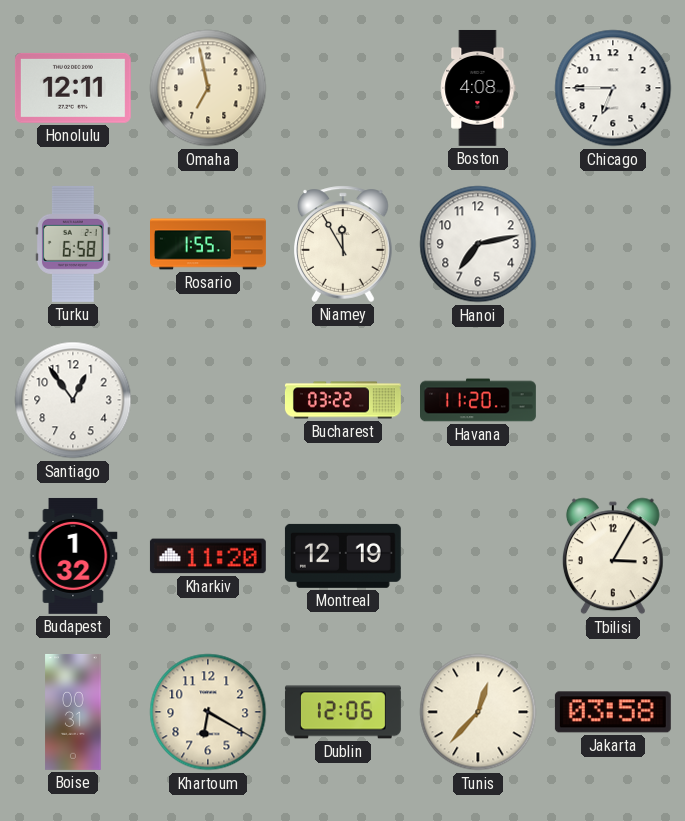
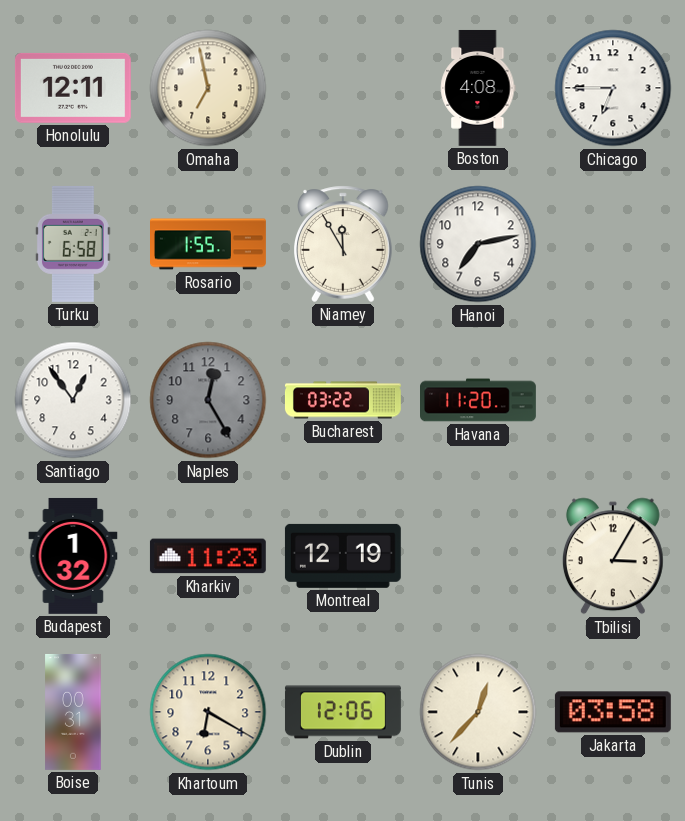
Naples: none -> 12:25
Kharkiv: 11:20 -> 11:23
